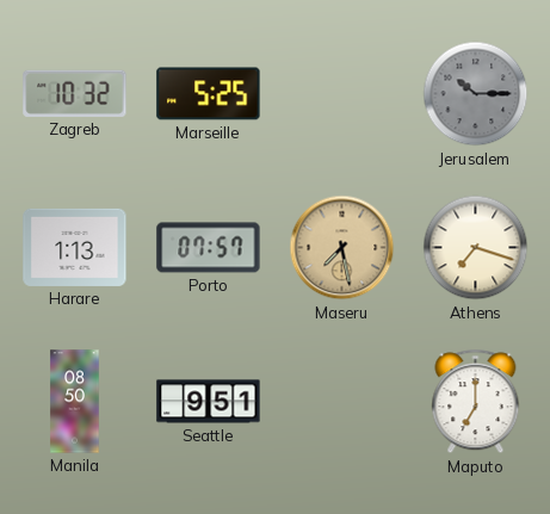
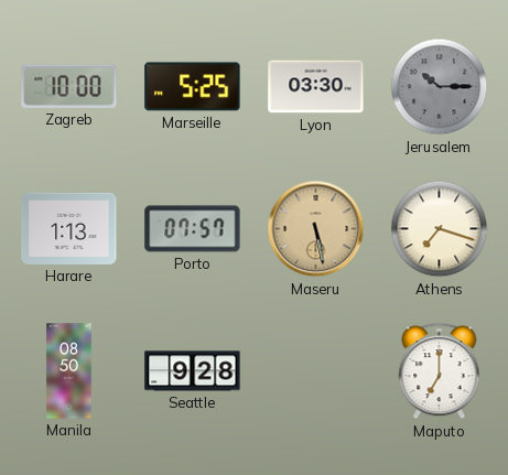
Zagreb: 10:32 -> 10:00
Lyon: none -> 03:30
Maseru: 7:28 -> 5:28
Seattle: 9:51 -> 9:28
